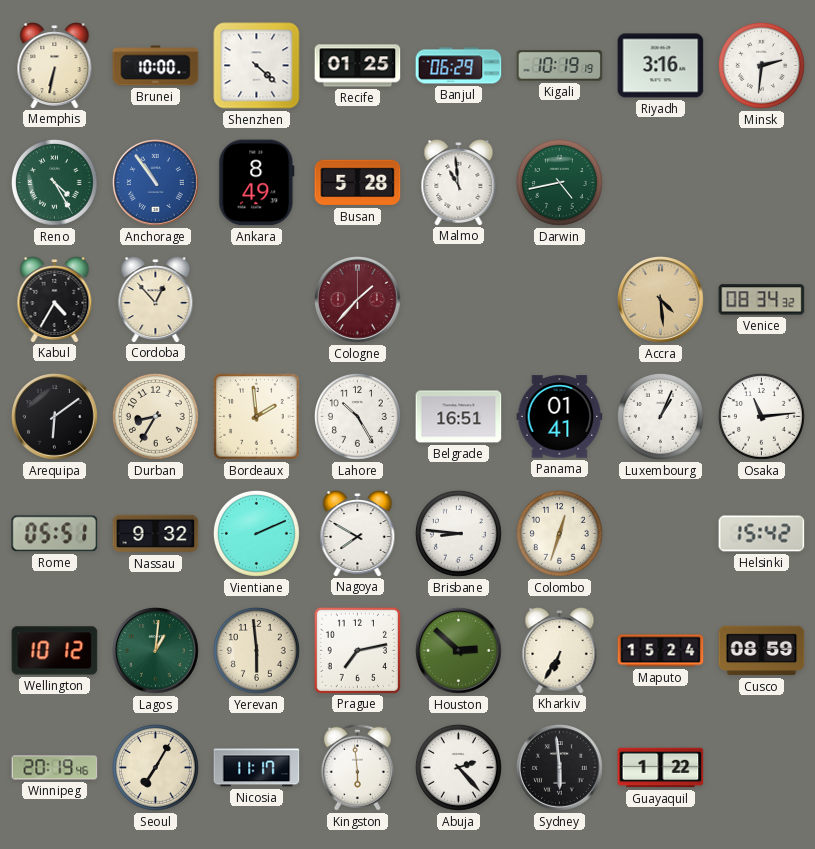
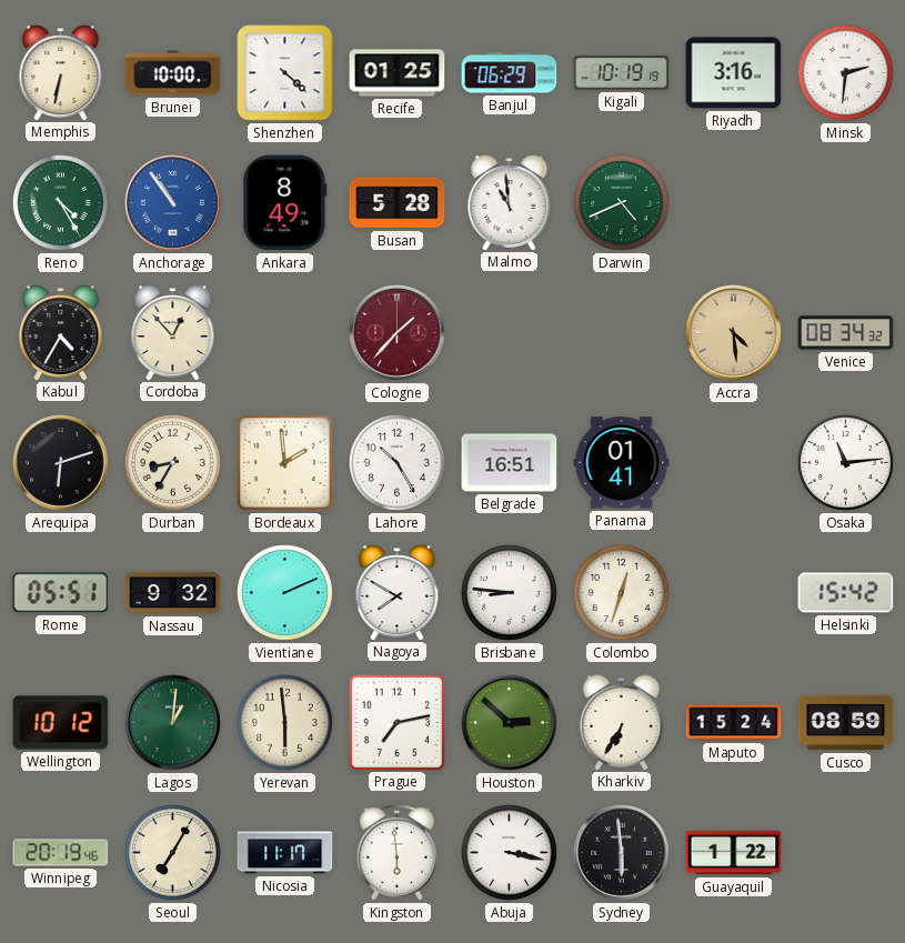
Darwin: 4:43 -> 4:41
Arequipa: 6:09 -> 6:12
Luxembourg: 1:04 -> none
Abuja: 2:23 -> 3:17
